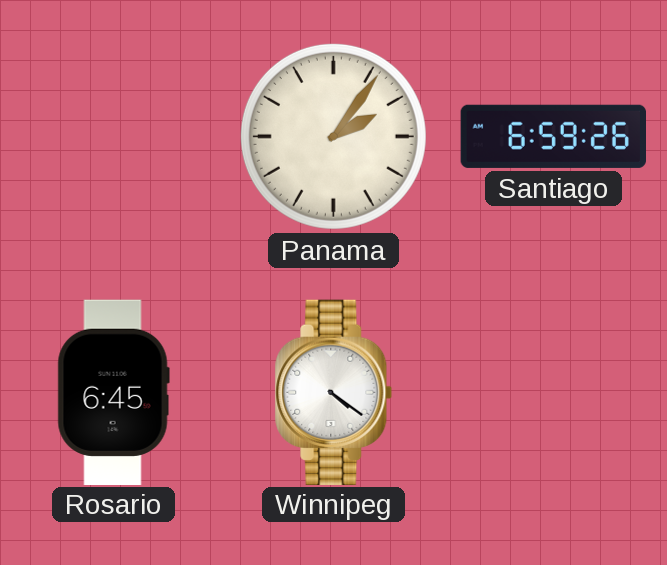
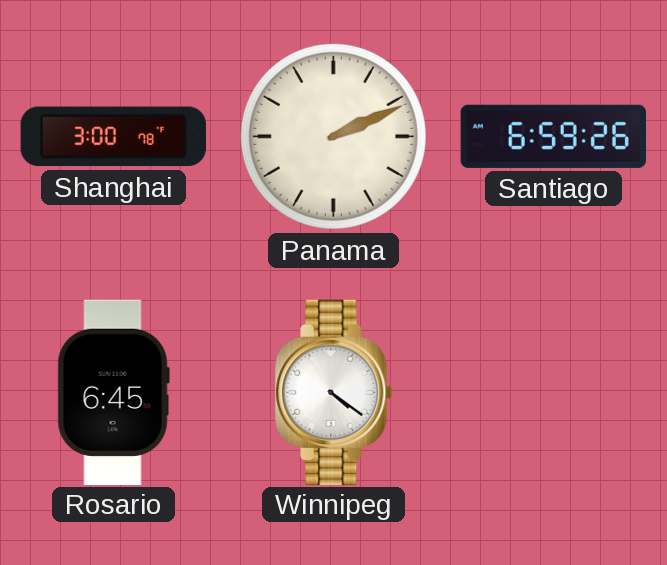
Shanghai: none -> 3:00
Panama: 2:06 -> 2:11
